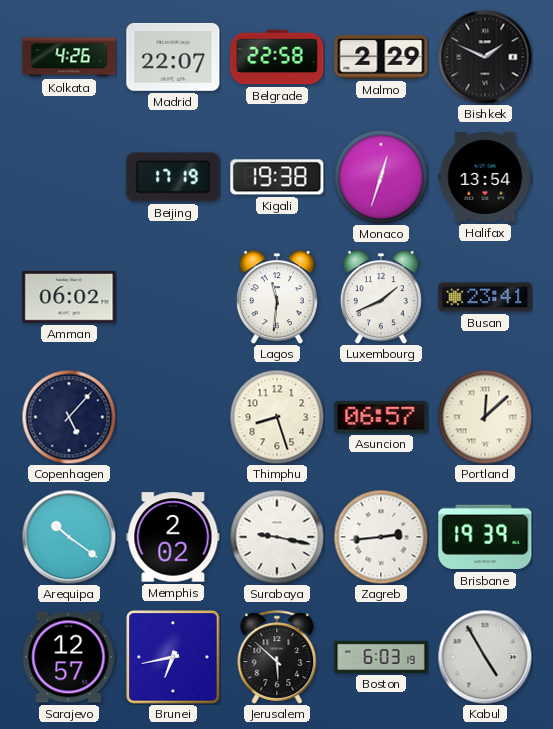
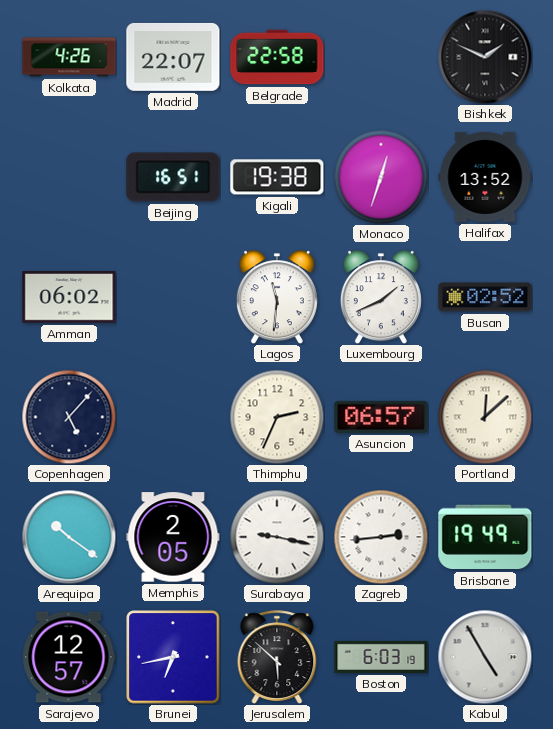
Malmo: 2:29 -> none
Beijing: 17:19 -> 16:51
Halifax: 13:54 -> 13:52
Busan: 23:41 -> 02:52
Thimphu: 8:27 -> 2:34
Memphis: 2:02 -> 2:05
Brisbane: 19:39 -> 19:49
